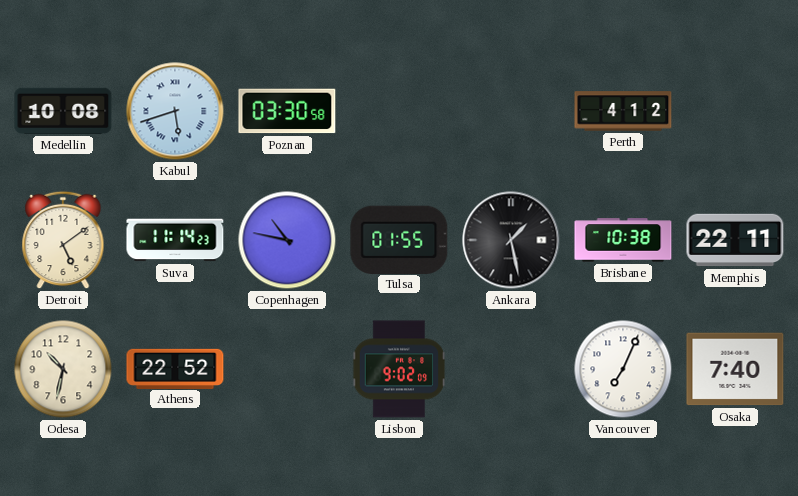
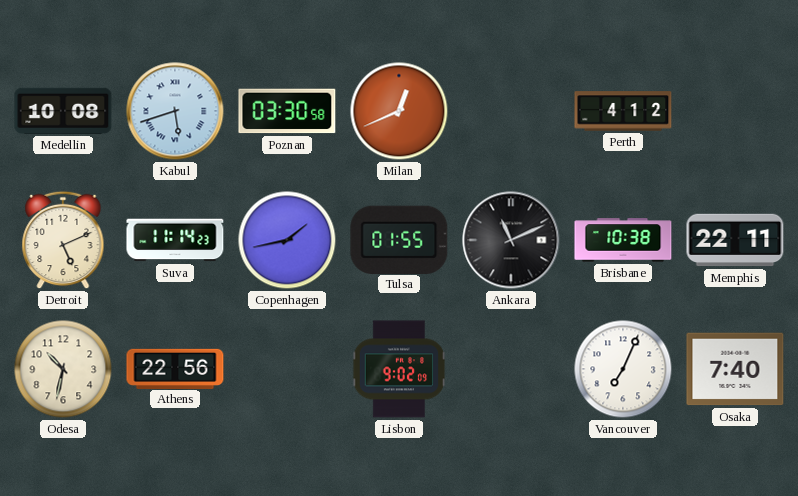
Milan: none -> 12:41
Detroit: 5:09 -> 5:11
Copenhagen: 10:47 -> 1:43
Ankara: 1:28 -> 11:11
Athens: 22:52 -> 22:56
